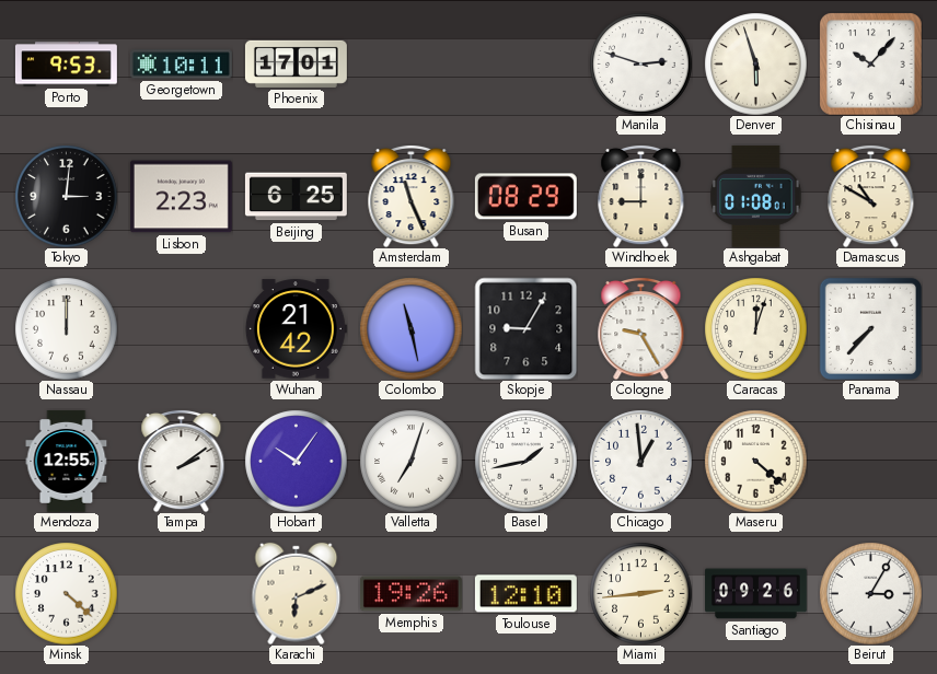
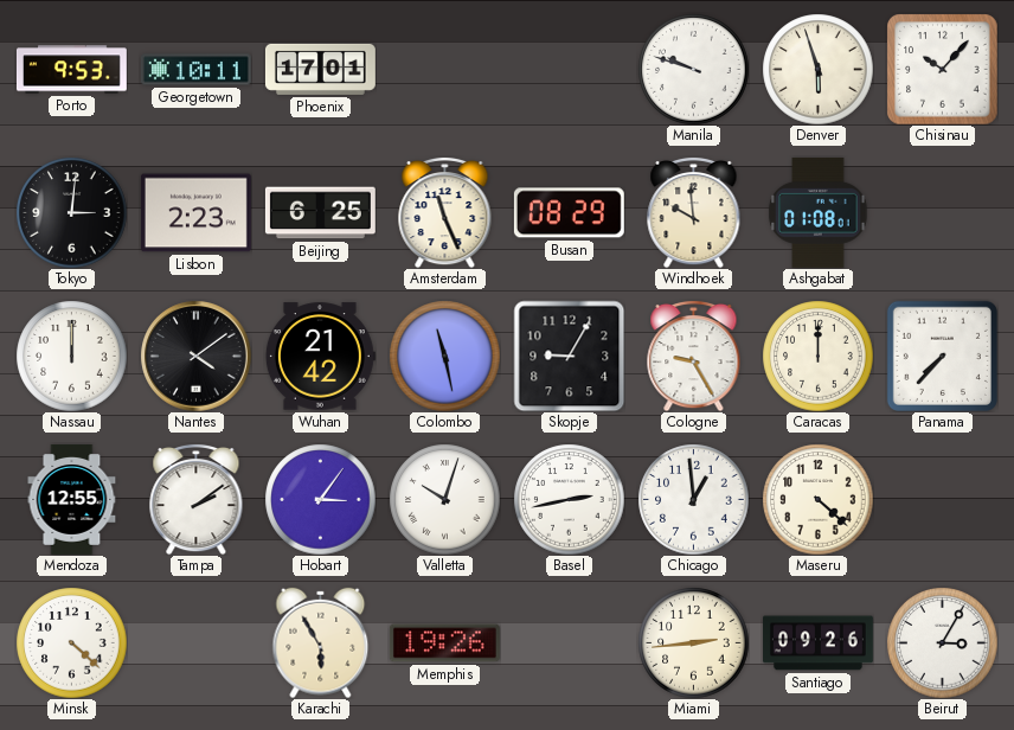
Manila: 2:48 -> 9:48
Windhoek: 9:00 -> 9:59
Damascus: 10:50 -> none
Nantes: none -> 4:09
Caracas: 12:03 -> 12:00
Hobart: 10:06 -> 3:06
Valletta: 7:03 -> 10:03
Basel: 1:43 -> 2:43
Karachi: 6:11 -> 5:55
Toulouse: 12:10 -> none
